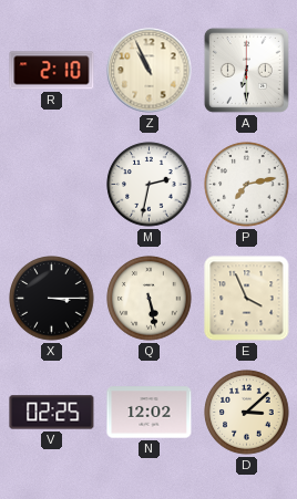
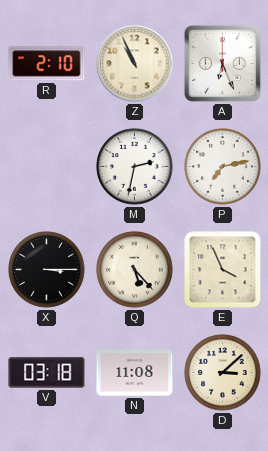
A: 6:30 -> 6:26
Q: 5:28 -> 5:23
V: 02:25 -> 03:18
N: 12:02 -> 11:08
